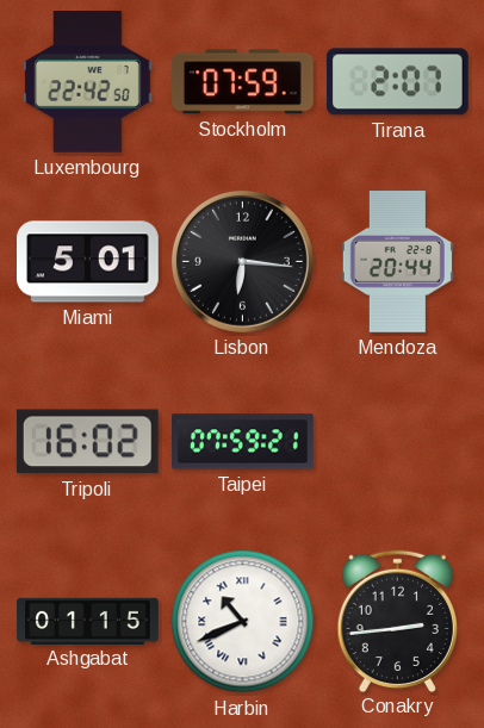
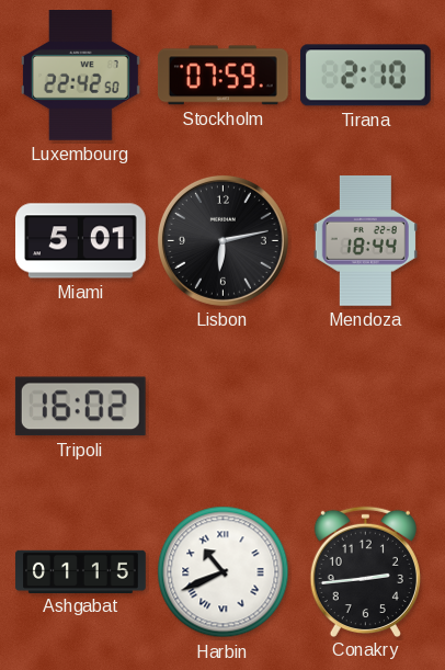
Tirana: 2:07 -> 2:10
Lisbon: 6:16 -> 6:13
Mendoza: 20:44 -> 18:44
Taipei: 07:59 -> none
